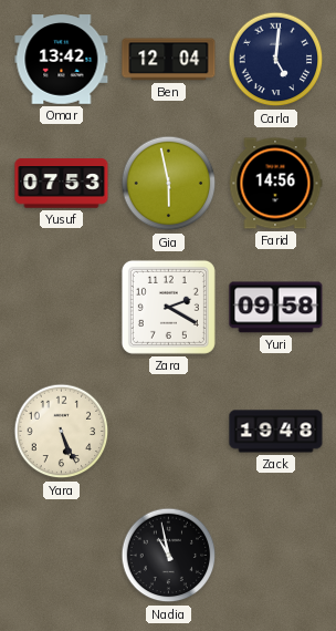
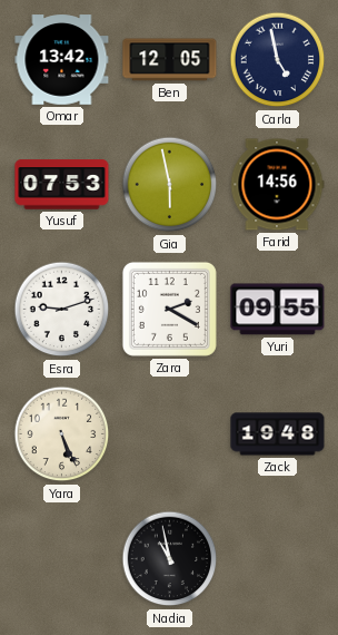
Ben: 12:04 -> 12:05
Carla: 5:01 -> 4:58
Esra: none -> 9:12
Yuri: 09:58 -> 09:55
